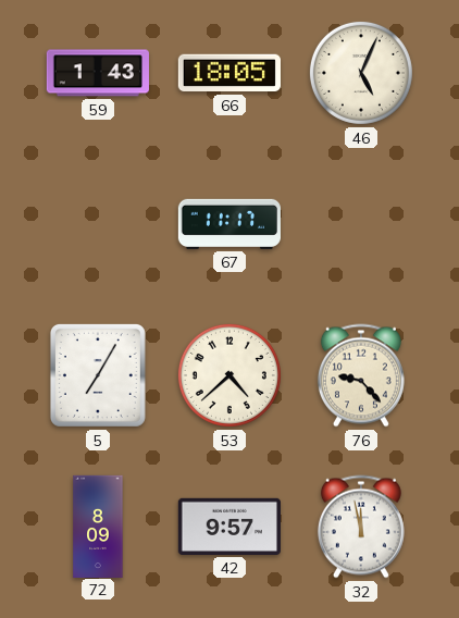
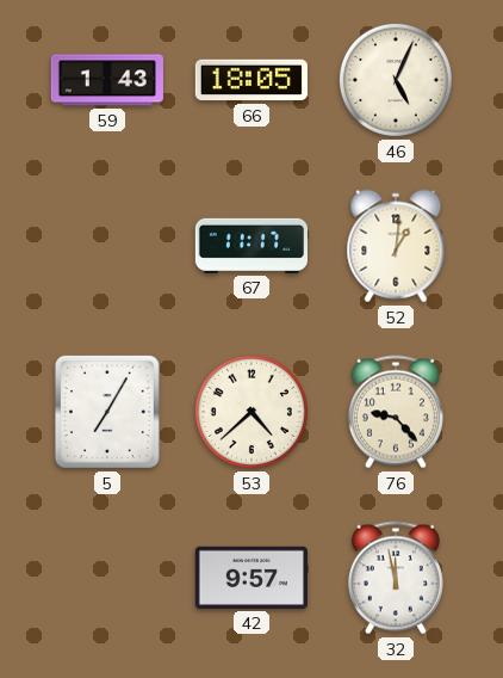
52: none -> 1:01
72: 8:09 -> none
